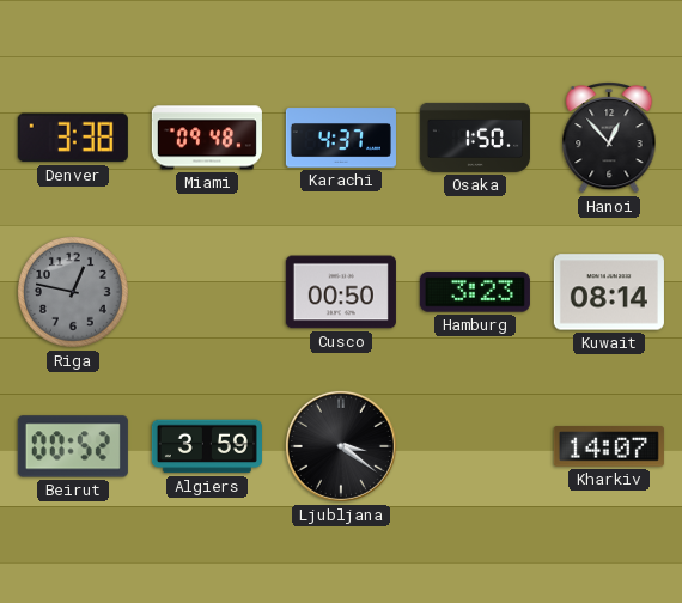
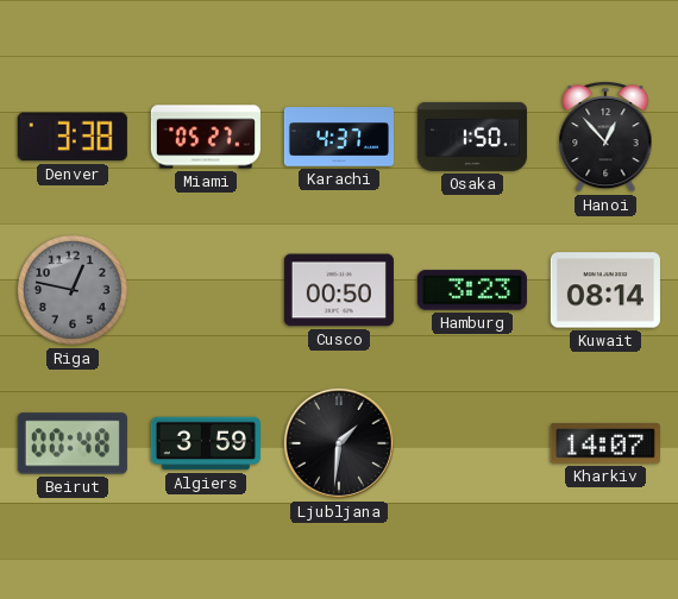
Miami: 09:48 -> 05:27
Beirut: 00:52 -> 00:48
Ljubljana: 3:21 -> 1:31
